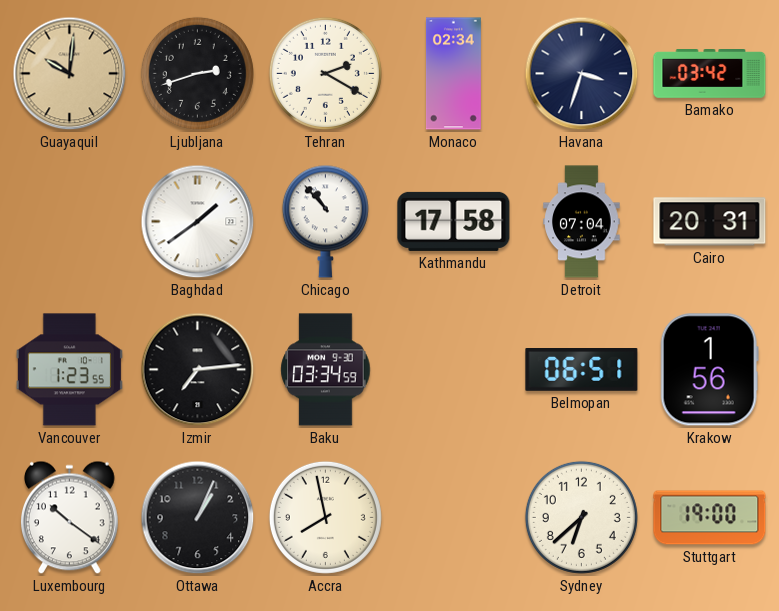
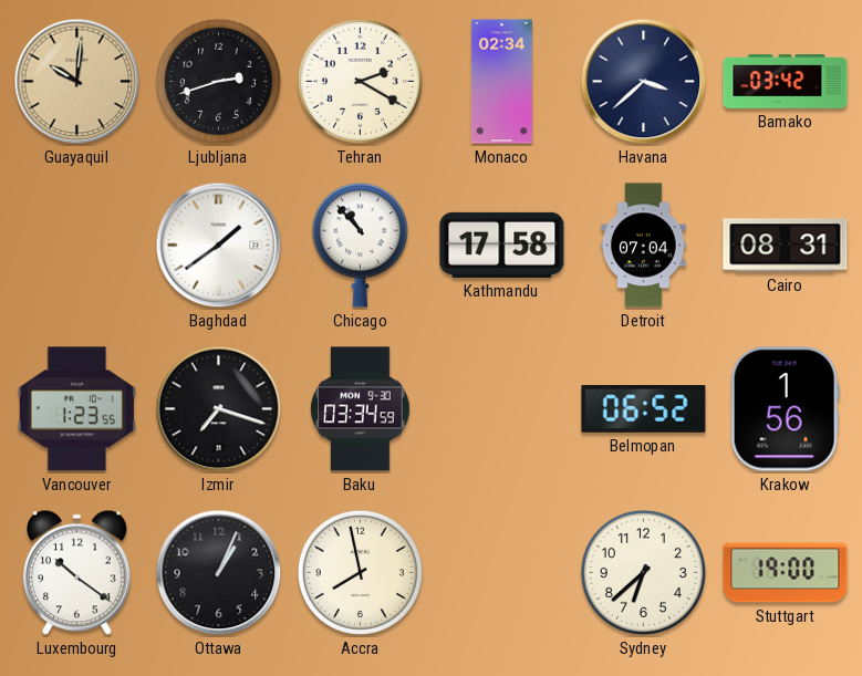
Havana: 3:33 -> 3:38
Cairo: 20:31 -> 08:31
Izmir: 7:14 -> 7:18
Belmopan: 06:51 -> 06:52
